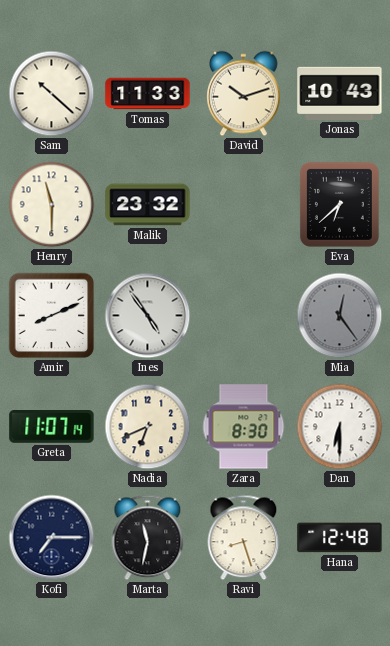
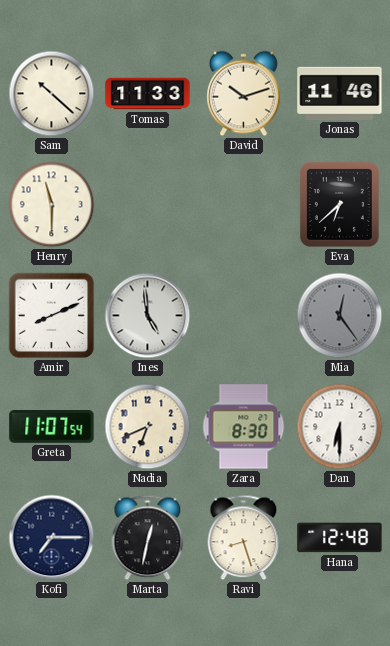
Jonas: 10:43 -> 11:46
Malik: 23:32 -> none
Ines: 4:54 -> 4:59
Greta: 11:07:14 -> 11:07:54
Marta: 11:32 -> 12:32
